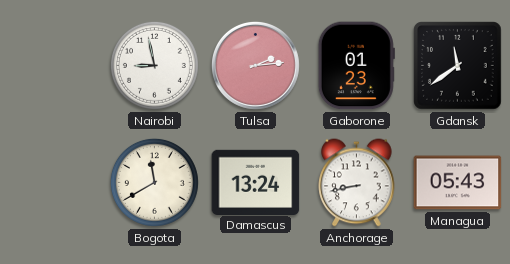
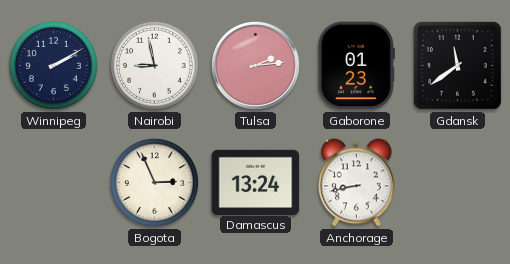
Winnipeg: none -> 2:10
Bogota: 11:40 -> 2:56
Managua: 05:43 -> none
